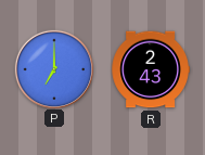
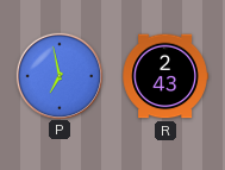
P: 7:00 -> 6:58
